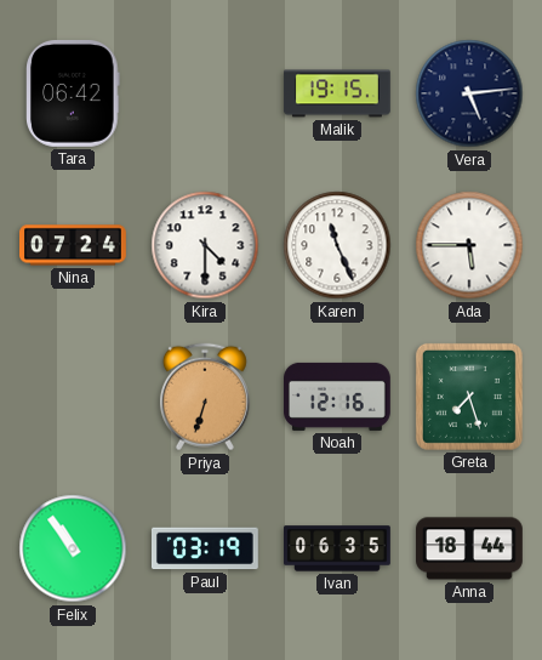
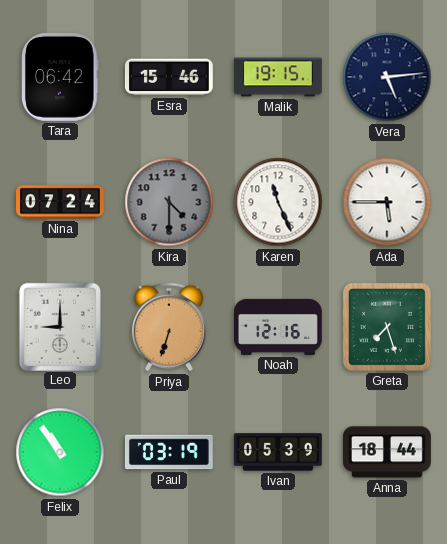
Esra: none -> 15:46
Kira dial: white -> grey
Leo: none -> 9:00
Ivan: 06:35 -> 05:39
